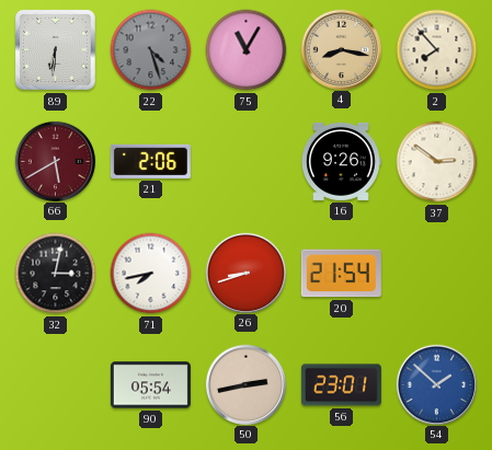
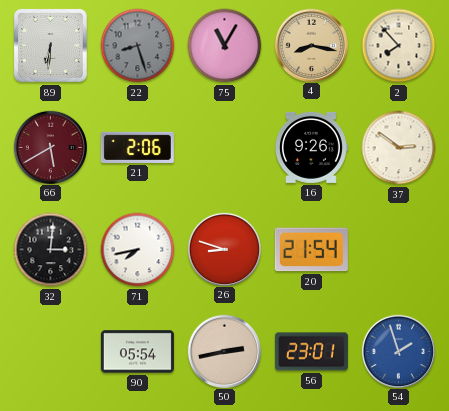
22: 4:27 -> 8:27
32: 3:02 -> 3:01
26: 8:42 -> 8:48
54: 1:52 -> 1:57
